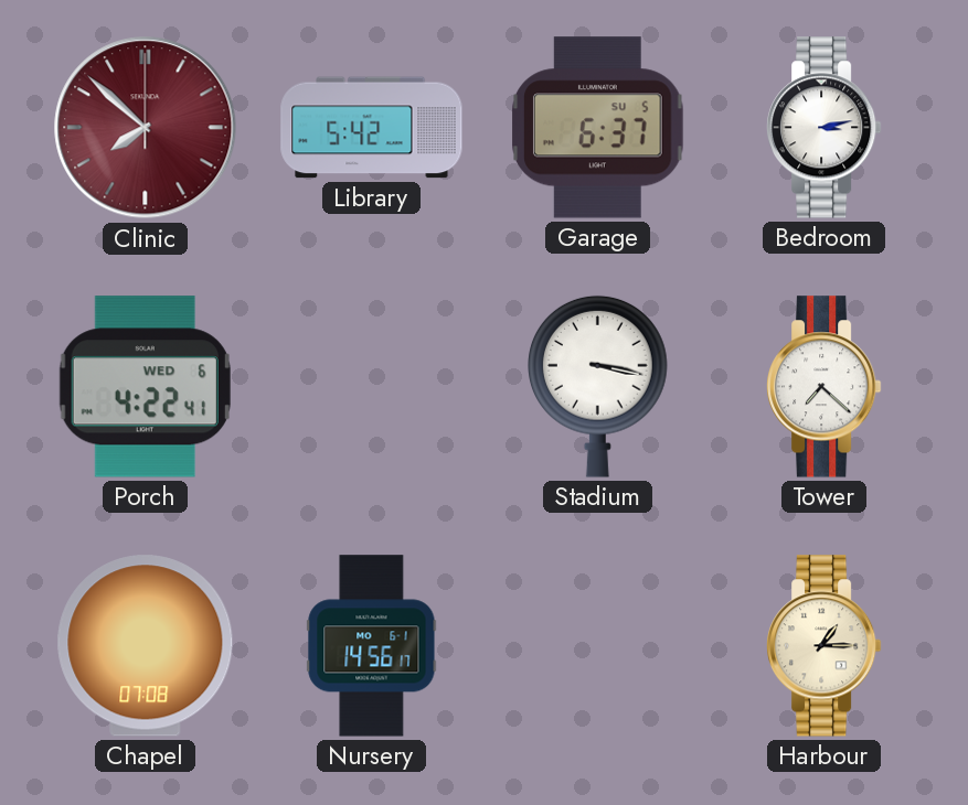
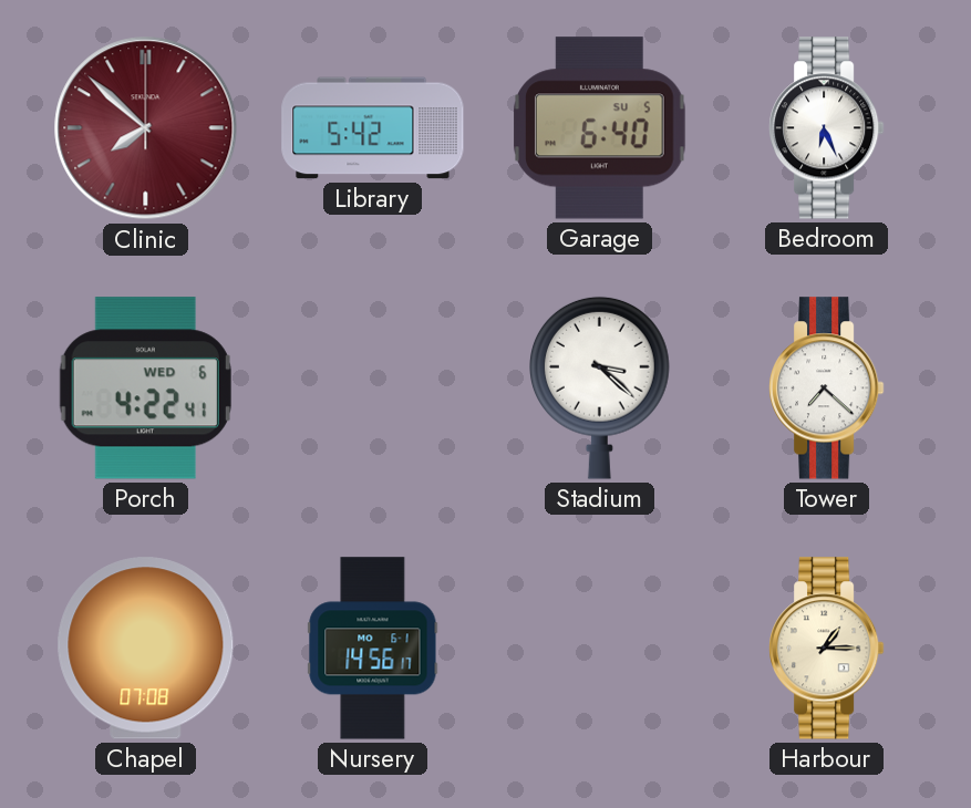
Garage: 6:37 -> 6:40
Bedroom: 3:13 -> 6:26
Stadium: 3:17 -> 3:22
